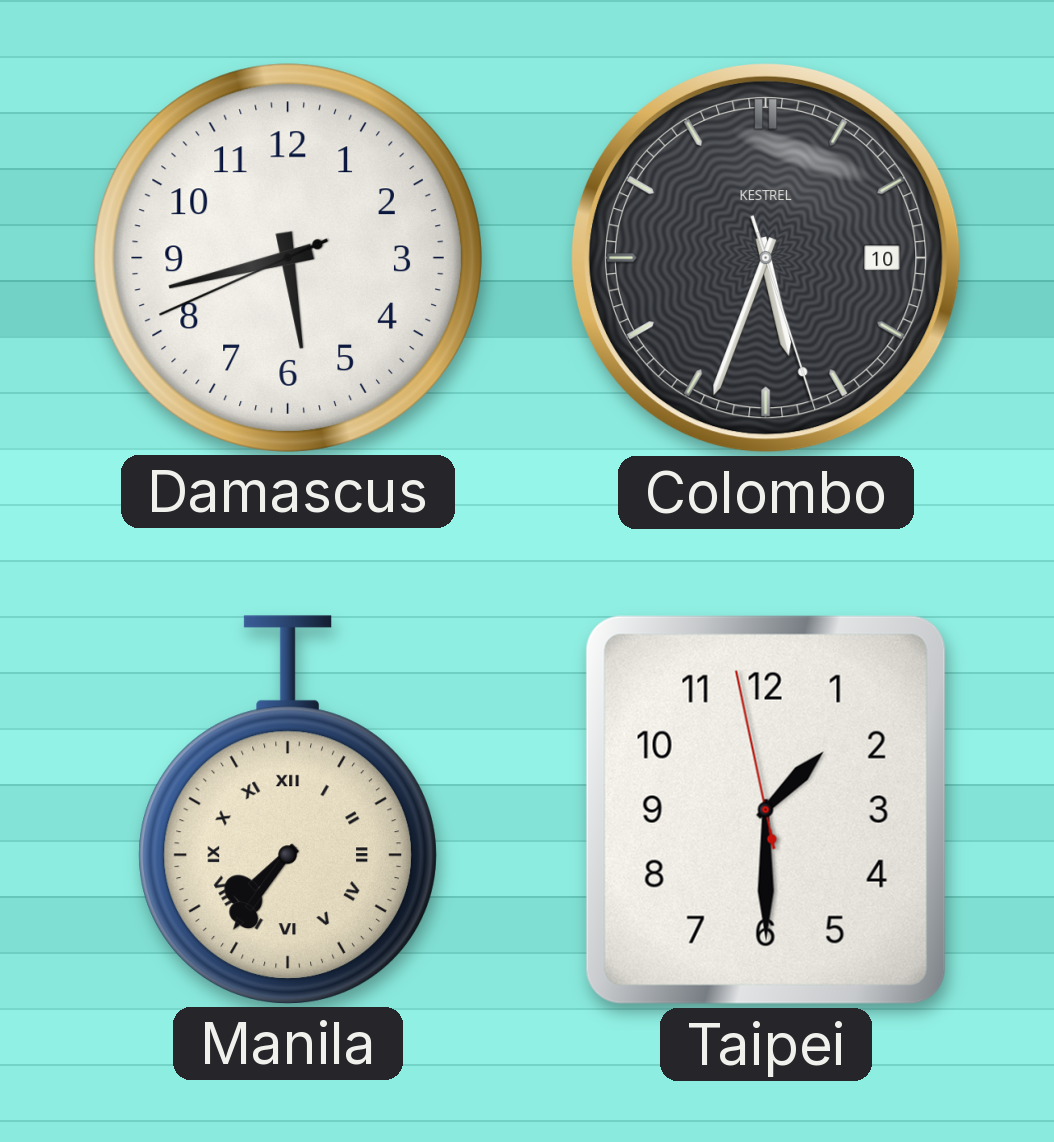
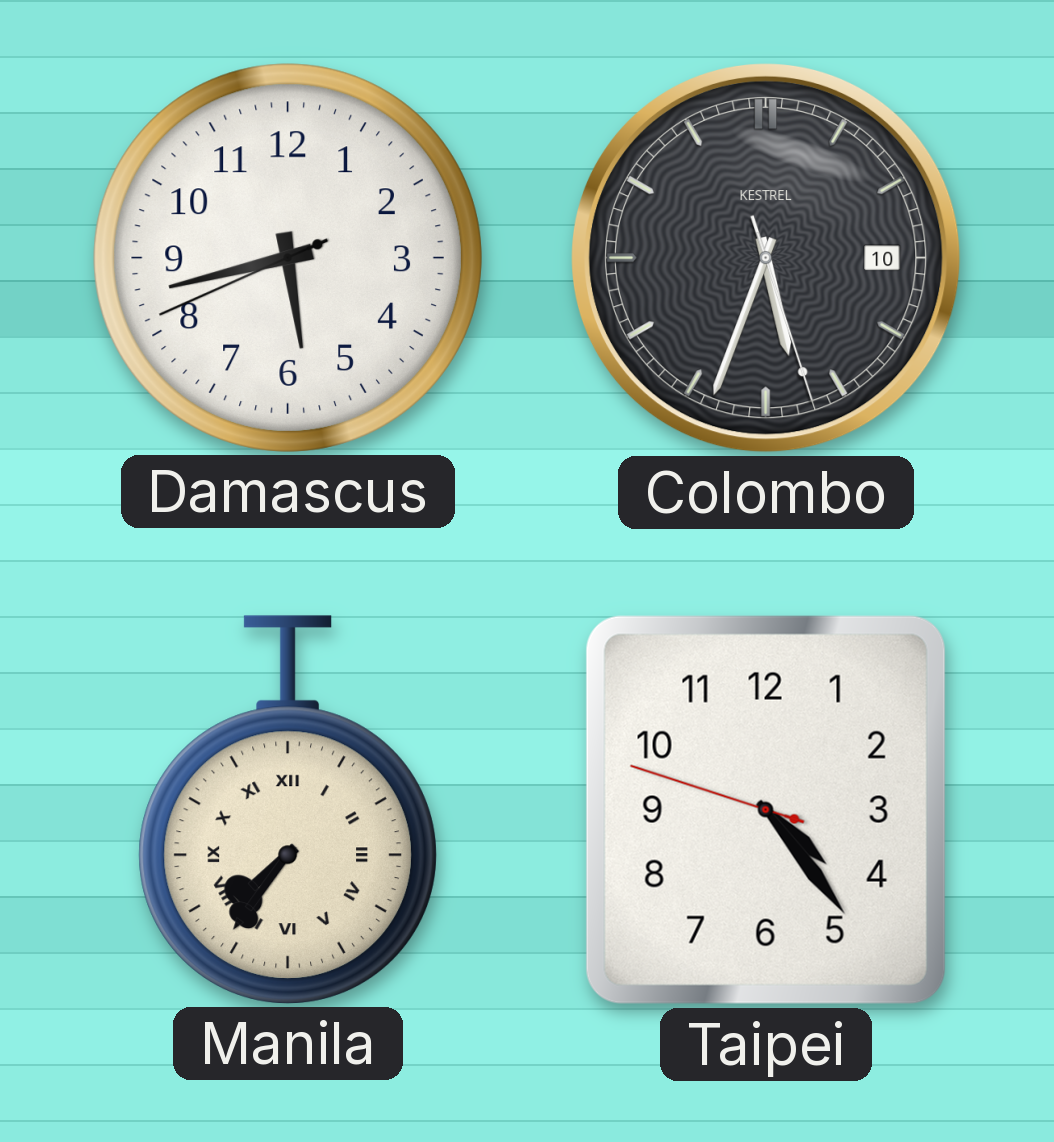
Taipei: 1:29 -> 4:23
